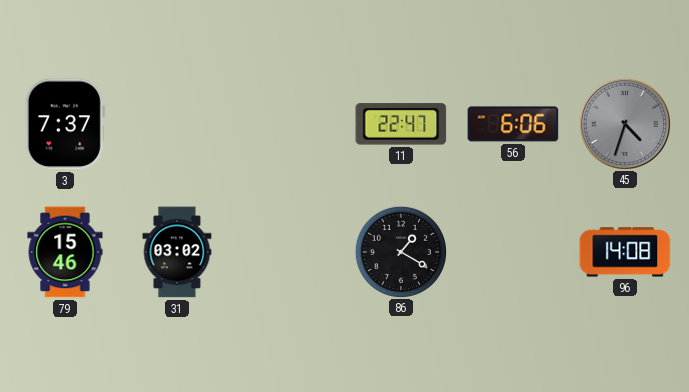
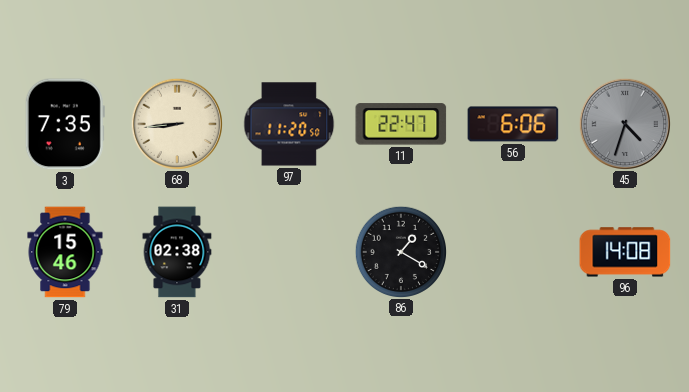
3: 7:37 -> 7:35
68: none -> 8:44
97: none -> 11:20
31: 03:02 -> 02:38
